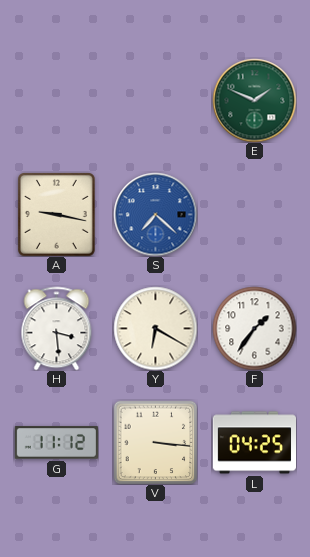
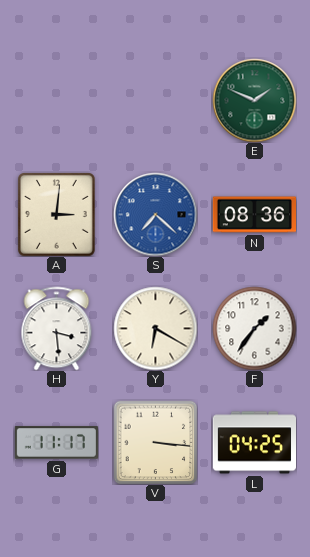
A: 9:17 -> 3:01
N: none -> 08:36
G: 11:12 -> 11:17
